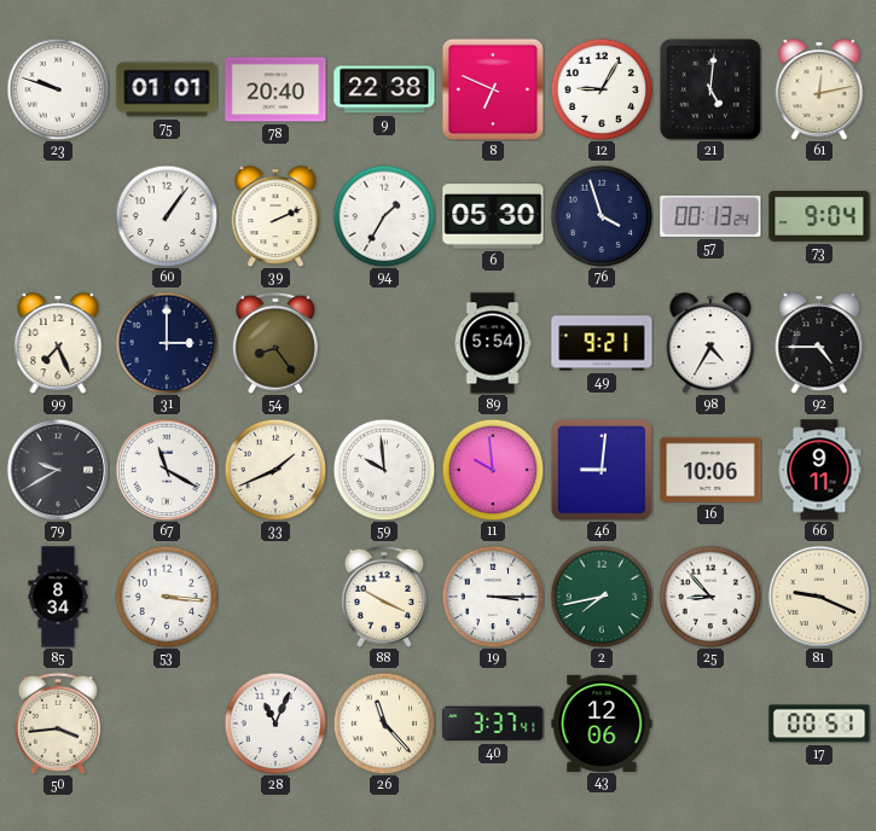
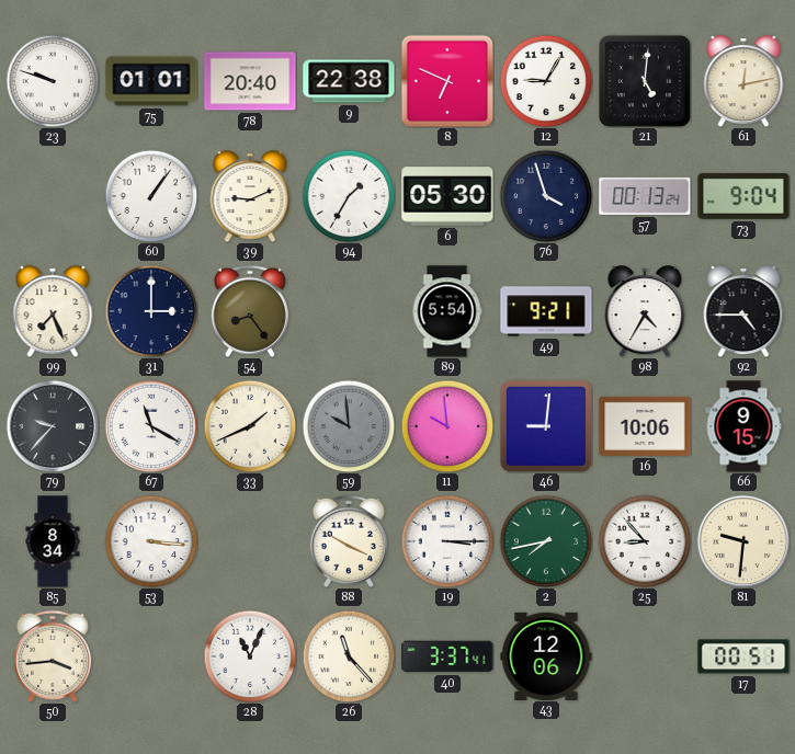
39: 2:11 -> 9:11
79: 9:40 -> 9:37
59 dial: white -> grey
66: 9:11 -> 9:15
81: 9:19 -> 9:31
